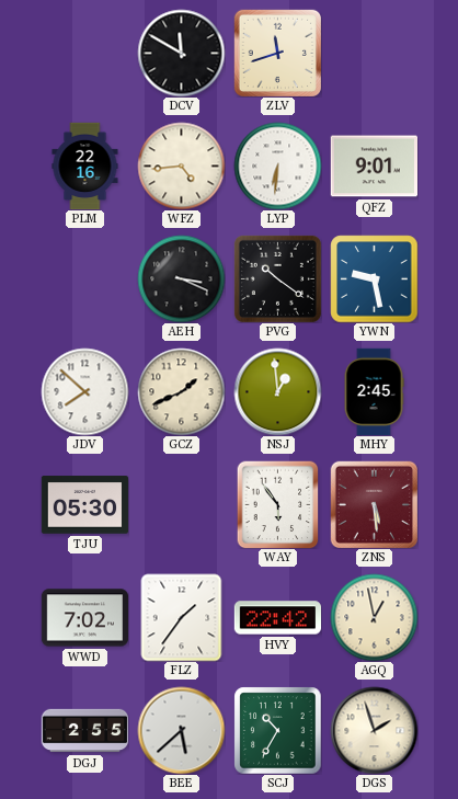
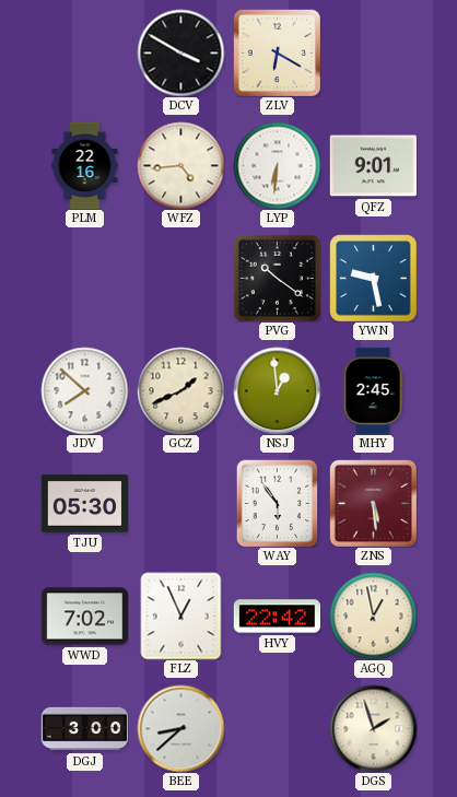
DCV: 11:50 -> 3:50
ZLV: 11:42 -> 6:20
AEH: 3:19 -> none
FLZ: 1:36 -> 12:56
DGJ: 2:55 -> 3:00
BEE: 5:38 -> 8:38
SCJ: 10:35 -> none
